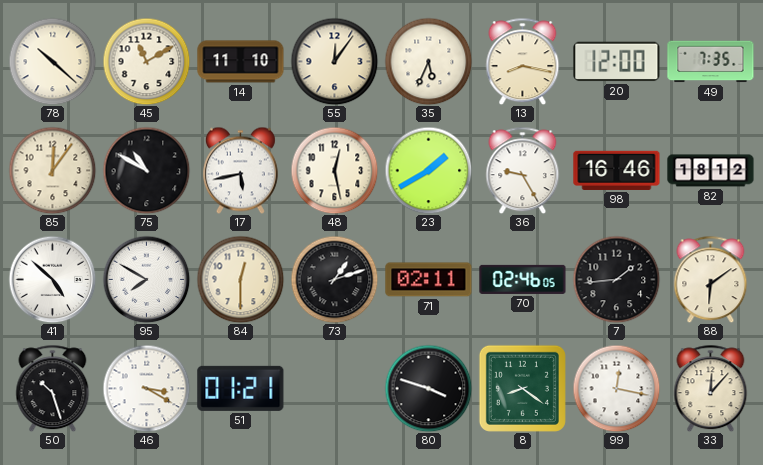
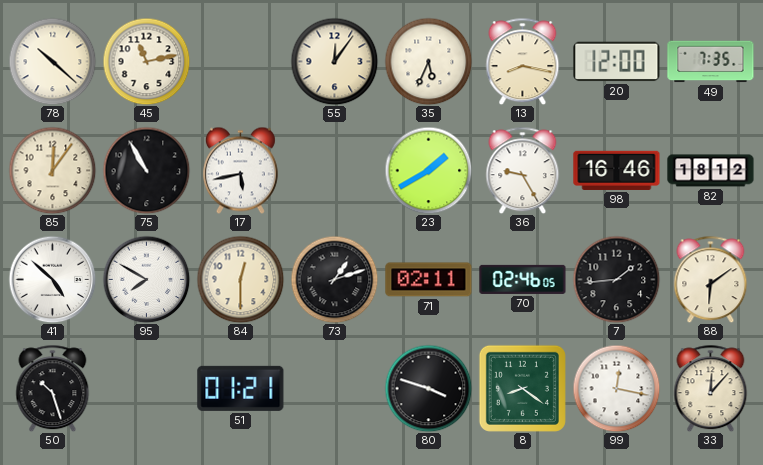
45: 11:10 -> 11:13
14: 11:10 -> none
75: 10:50 -> 10:55
48: 12:28 -> none
46: 3:20 -> none
